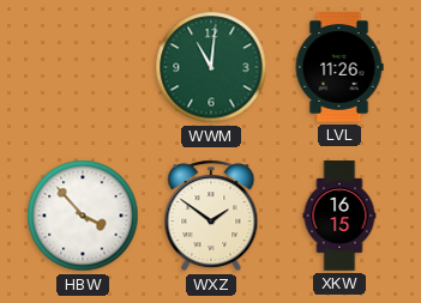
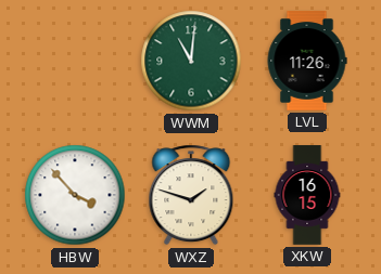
WXZ: 1:51 -> 1:48
